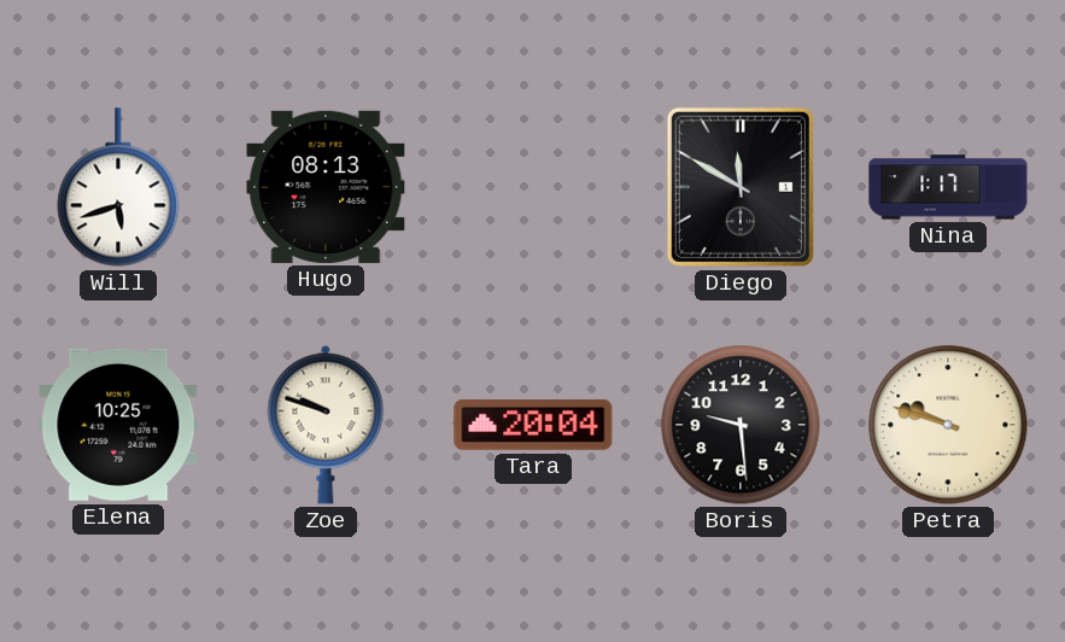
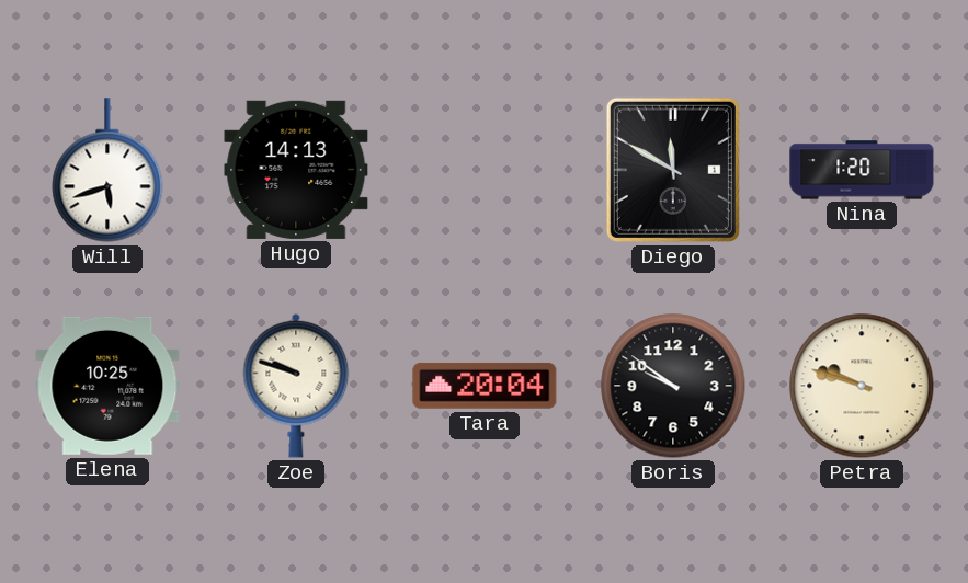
Hugo: 08:13 -> 14:13
Nina: 1:17 -> 1:20
Boris: 9:29 -> 9:51
